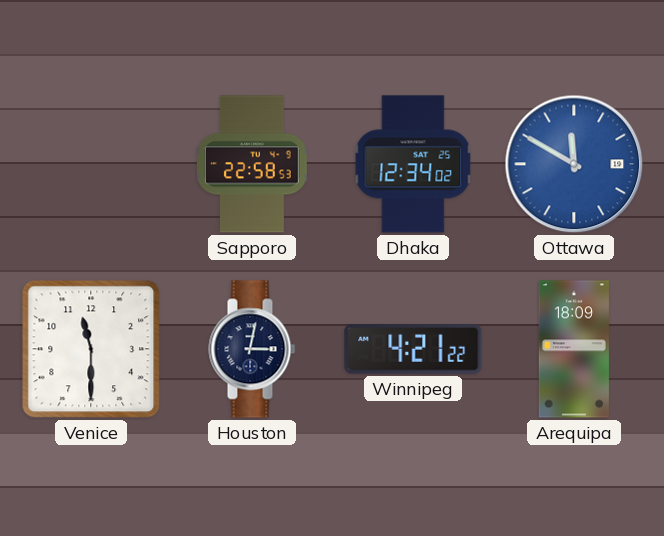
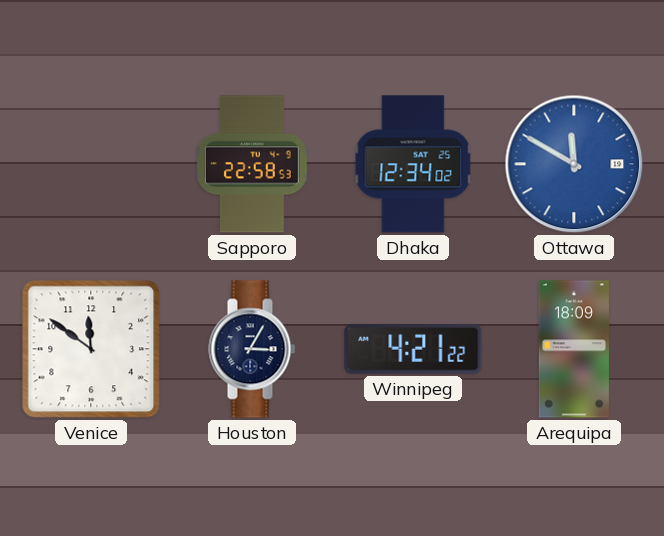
Venice: 11:30 -> 11:51
Houston: 3:02 -> 3:05
